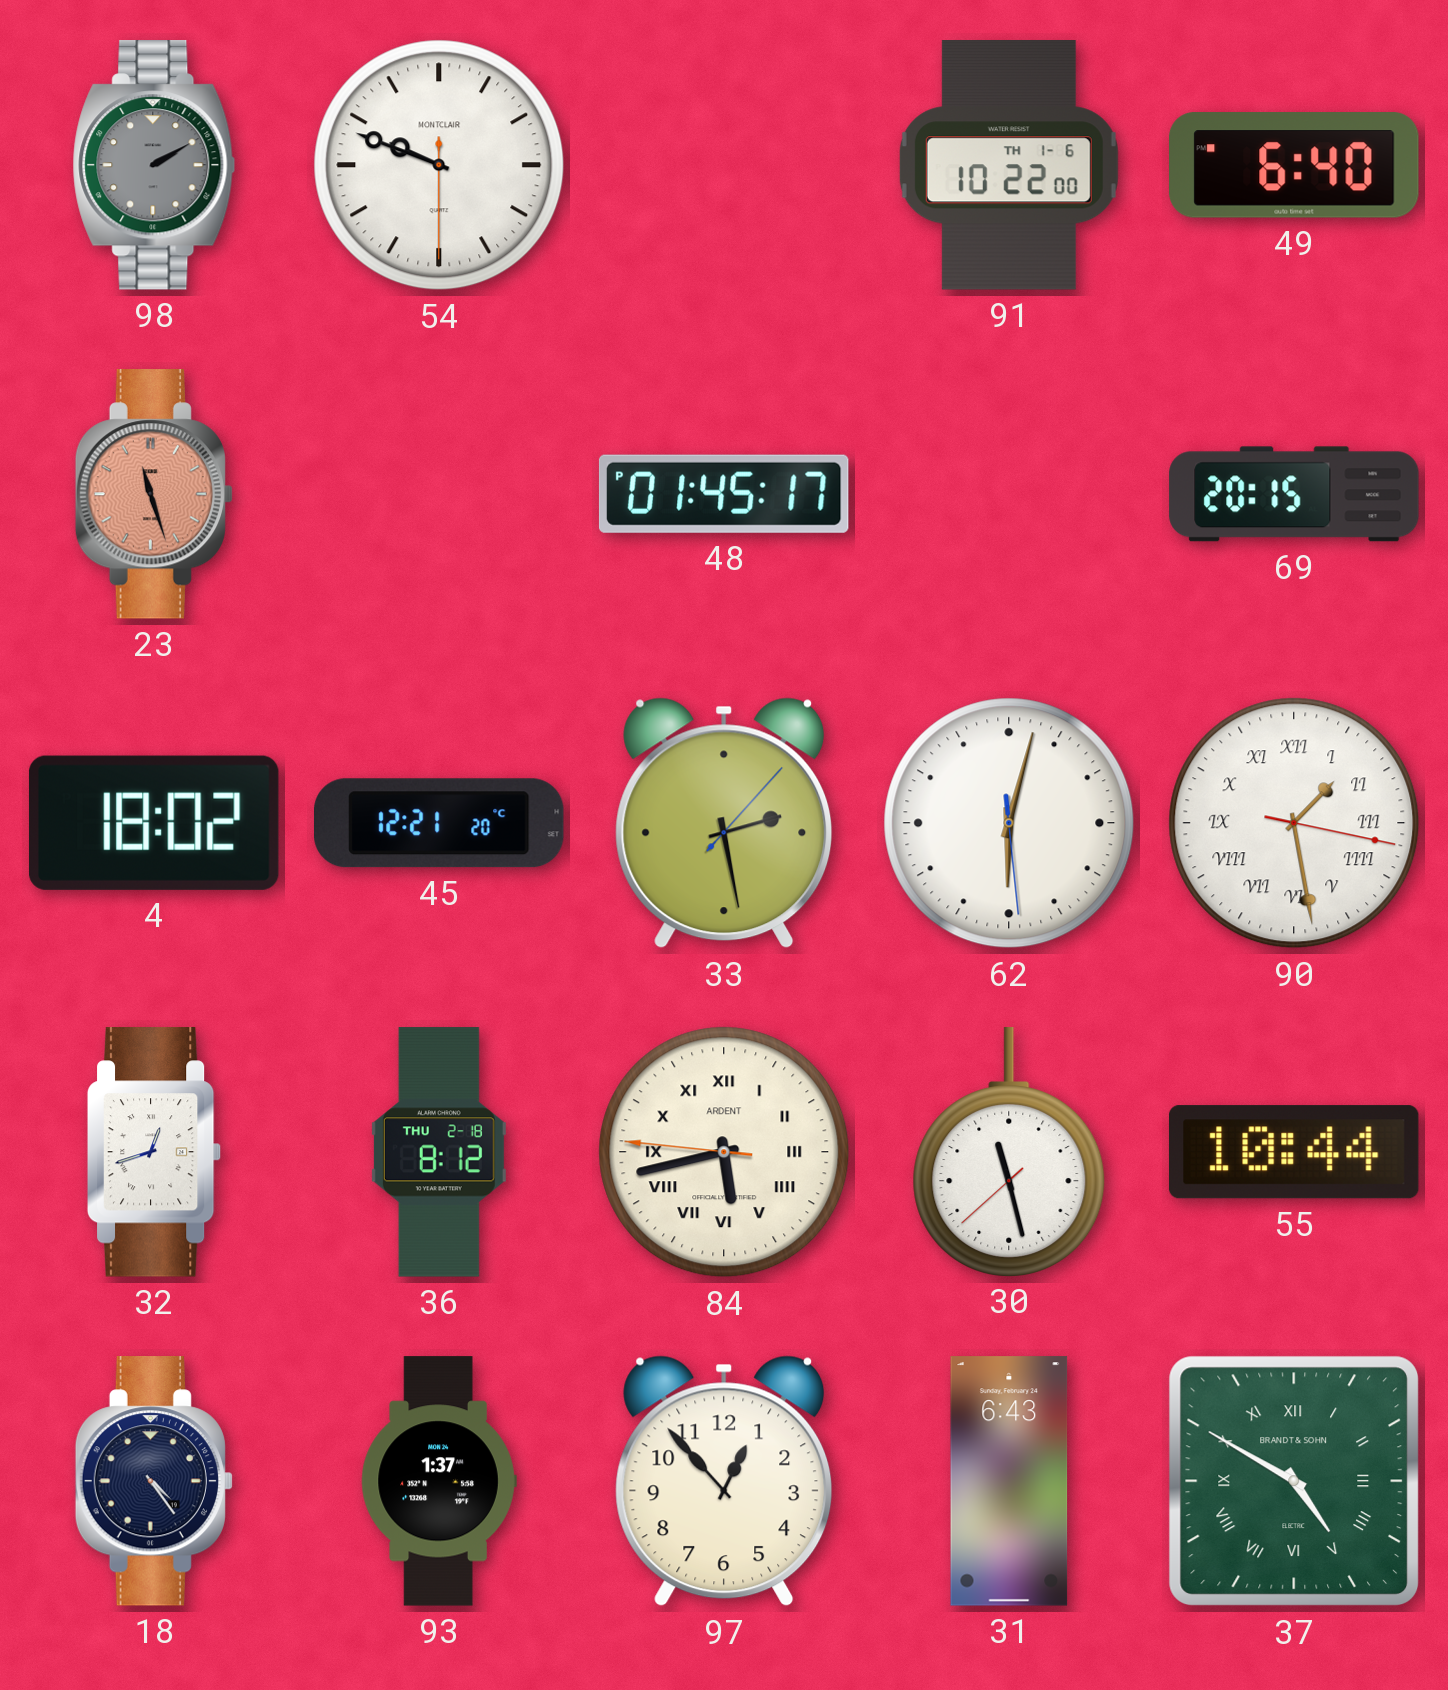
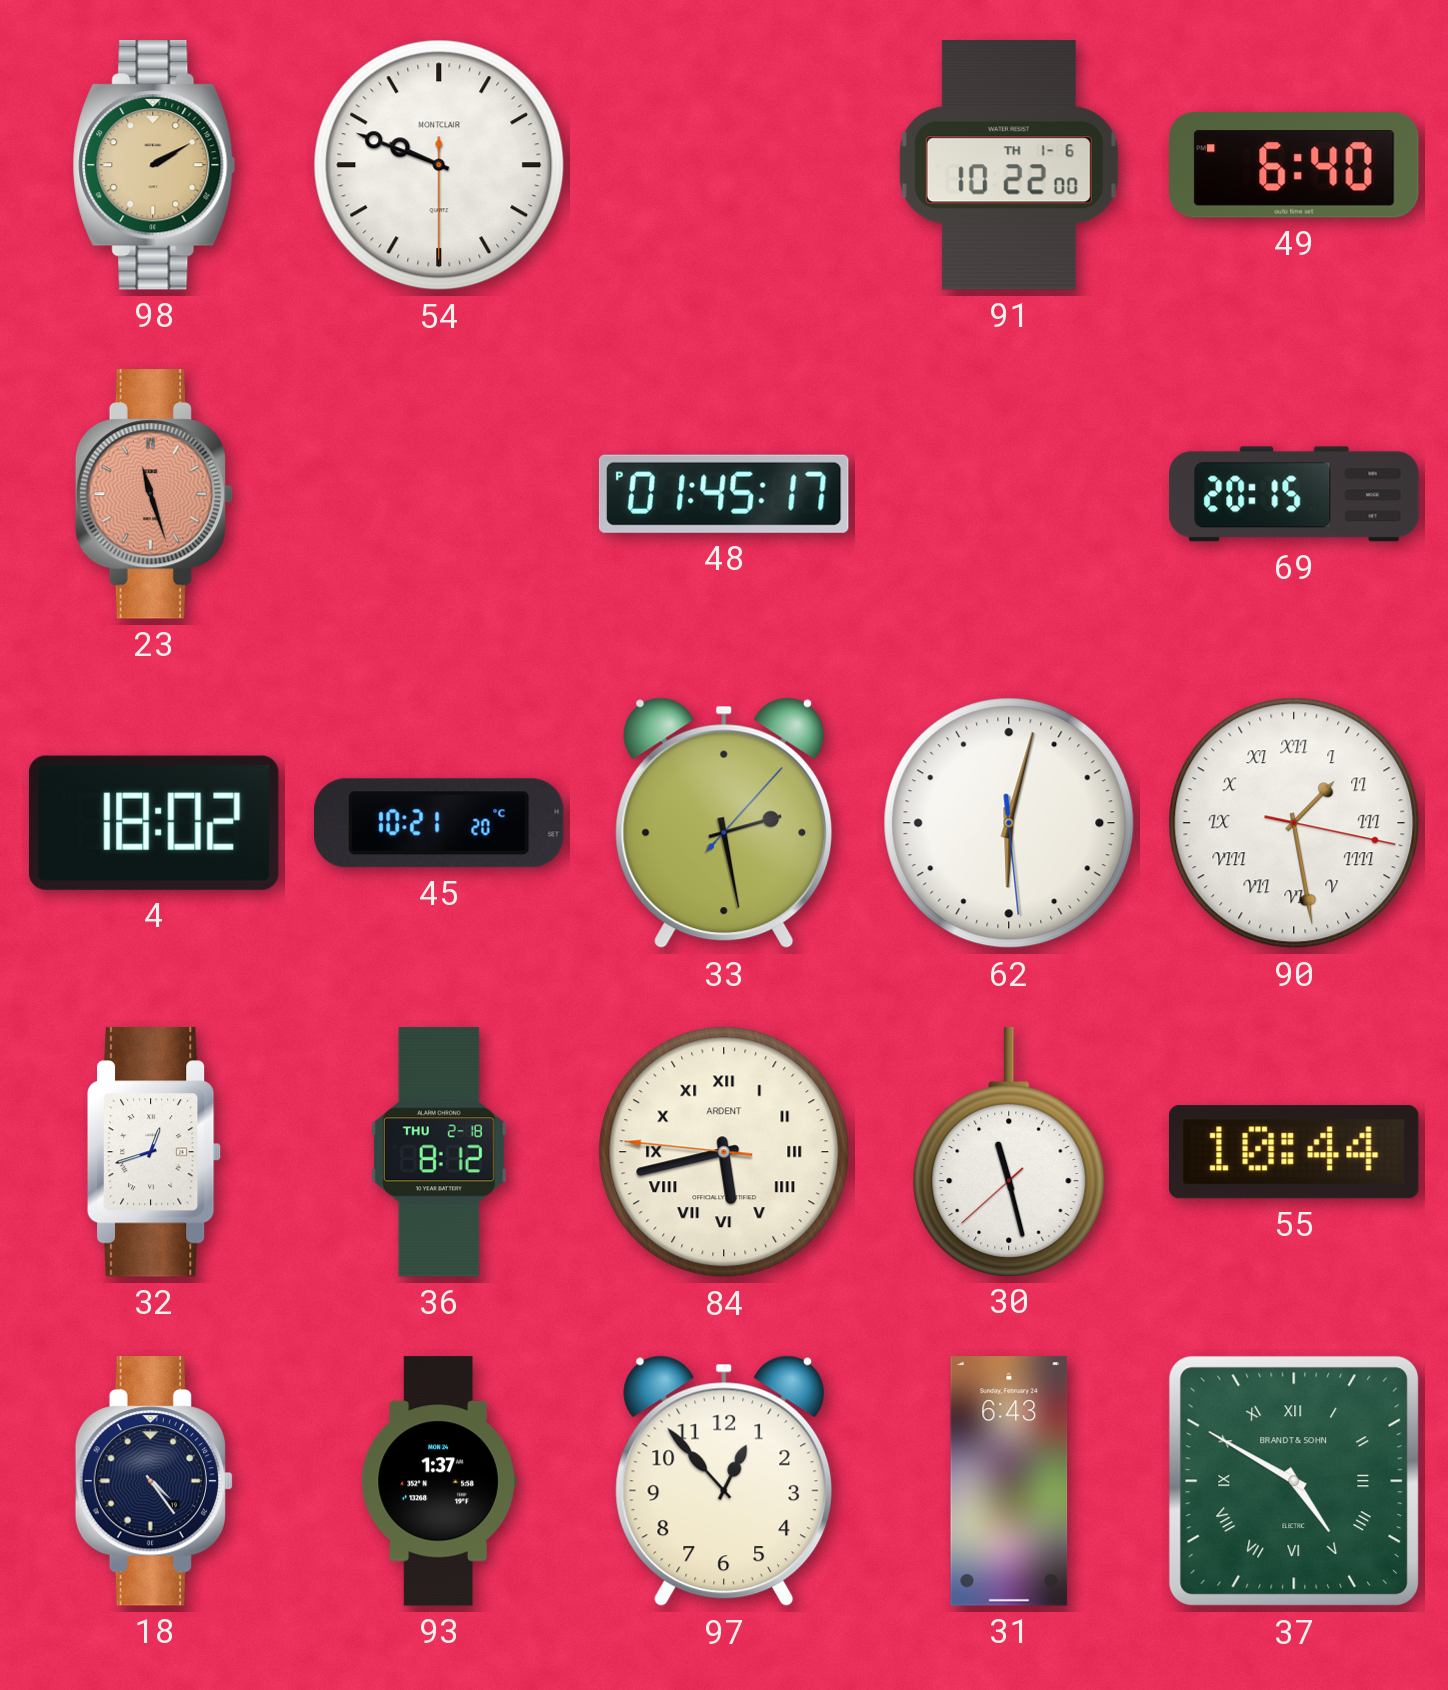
98 dial: grey -> champagne
45: 12:21 -> 10:21
